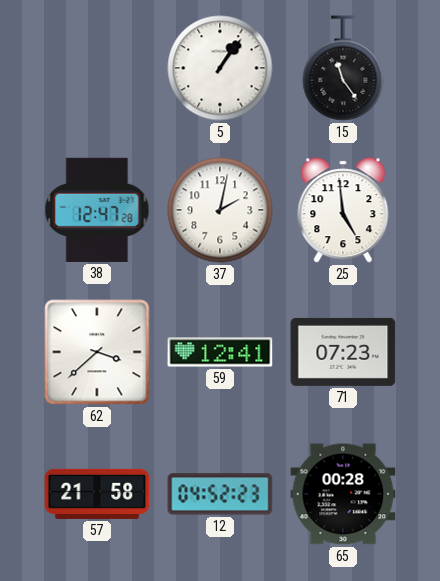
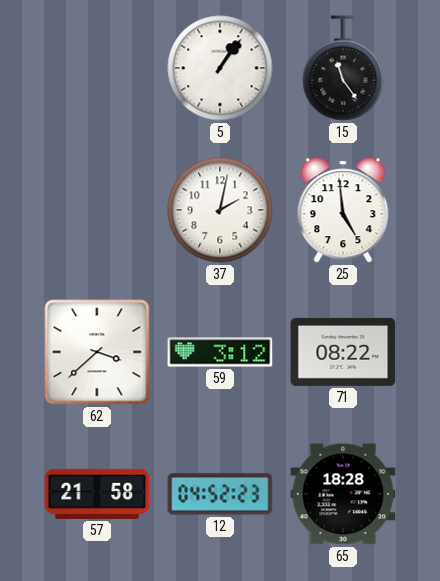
38: 12:47 -> none
59: 12:41 -> 3:12
71: 07:23 -> 08:22
65: 00:28 -> 18:28
